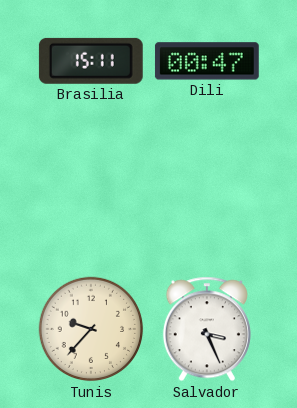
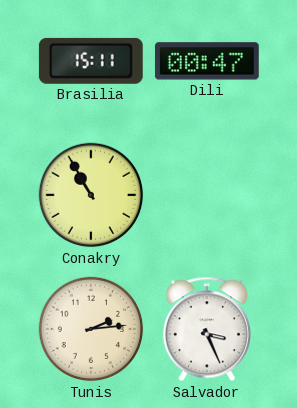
Conakry: none -> 10:55
Tunis: 9:37 -> 2:14
